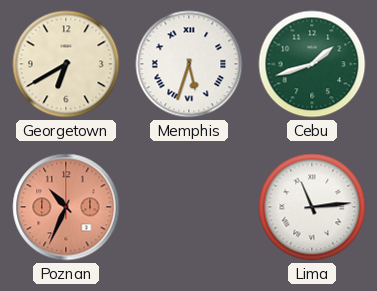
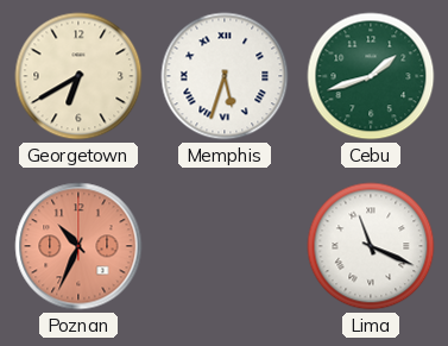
Lima: 11:14 -> 11:19
